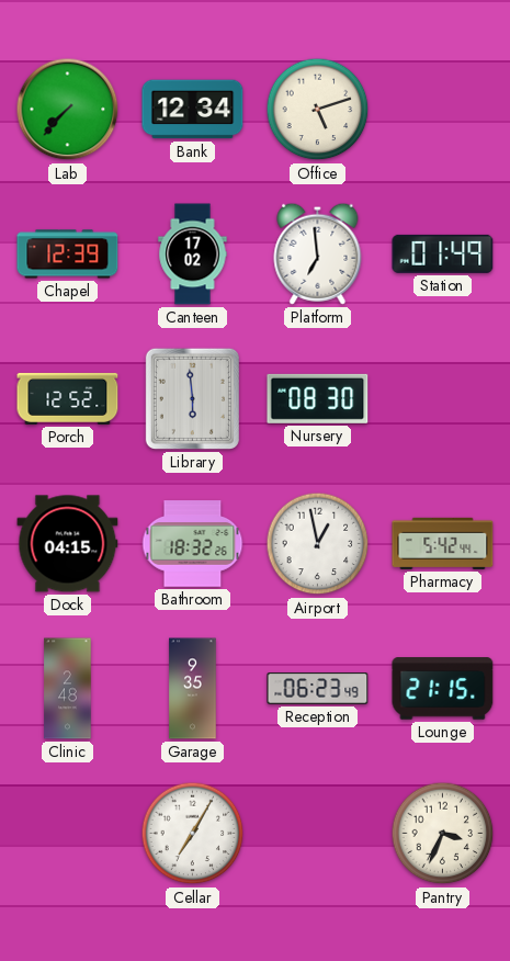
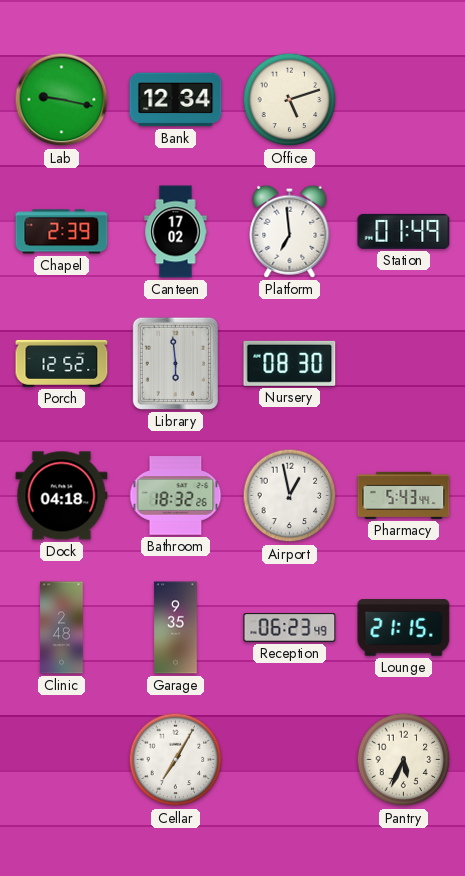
Lab: 7:37 -> 9:17
Chapel: 12:39 -> 2:39
Dock: 04:15 -> 04:18
Pharmacy: 5:42 -> 5:43
Pantry: 3:34 -> 5:34
